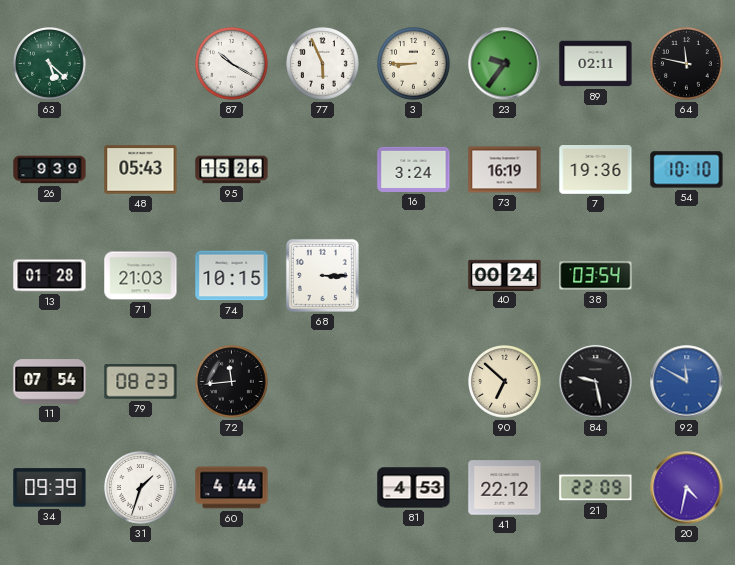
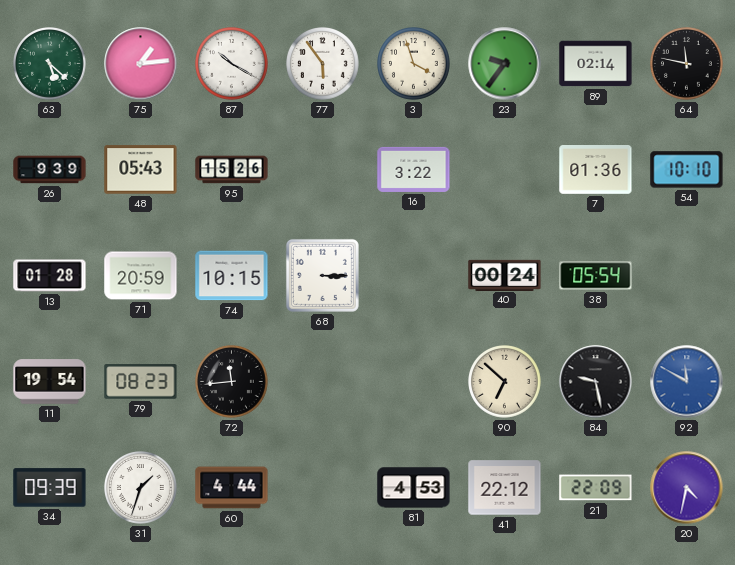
75: none -> 1:14
77: 5:56 -> 5:54
3: 8:45 -> 3:57
89: 02:11 -> 02:14
16: 3:24 -> 3:22
73: 16:19 -> none
7: 19:36 -> 01:36
71: 21:03 -> 20:59
38: 03:54 -> 05:54
11: 07:54 -> 19:54
